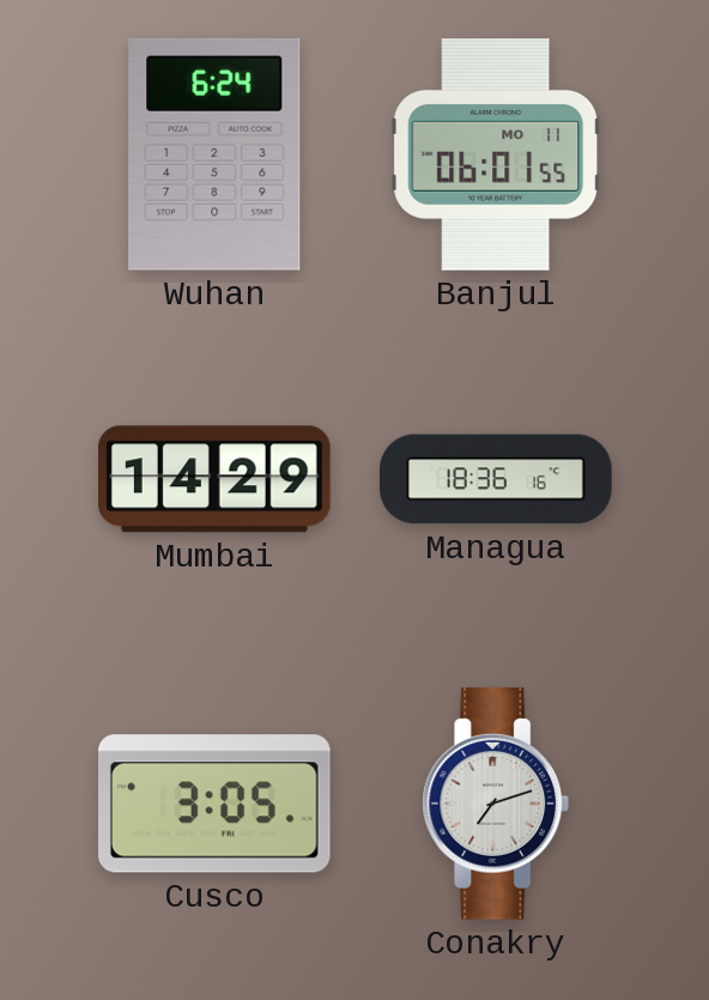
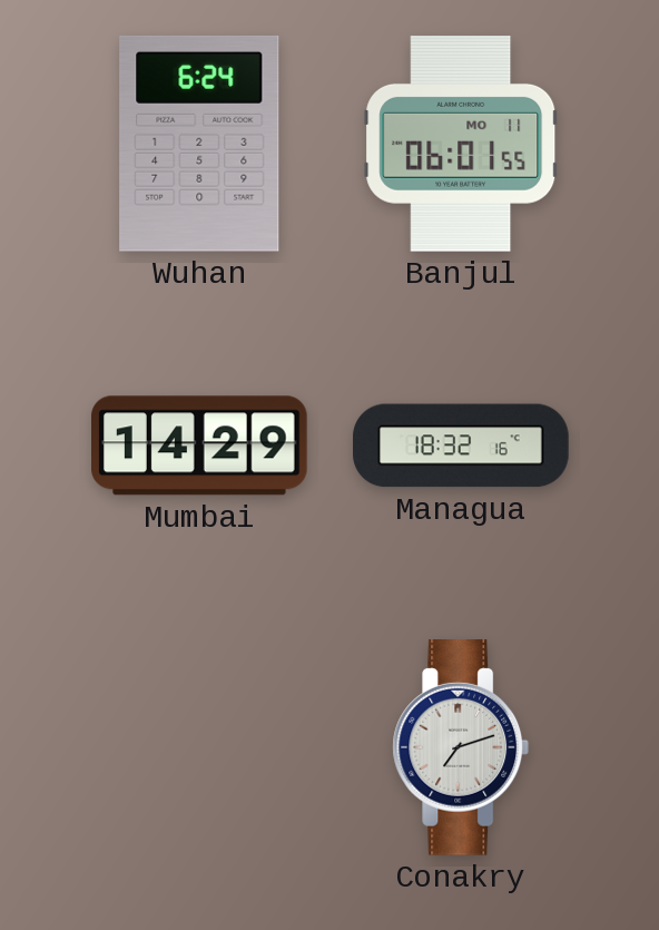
Managua: 18:36 -> 18:32
Cusco: 3:05 -> none
